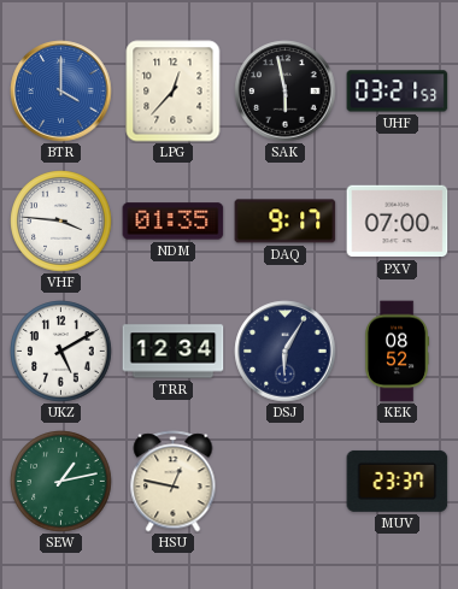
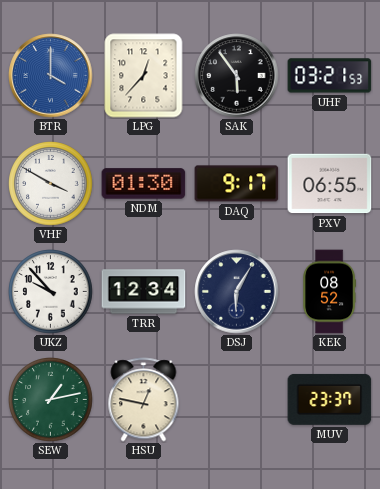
SAK: 5:58 -> 5:54
VHF: 3:46 -> 3:50
NDM: 01:35 -> 01:30
PXV: 07:00 -> 06:55
UKZ: 5:10 -> 9:53
